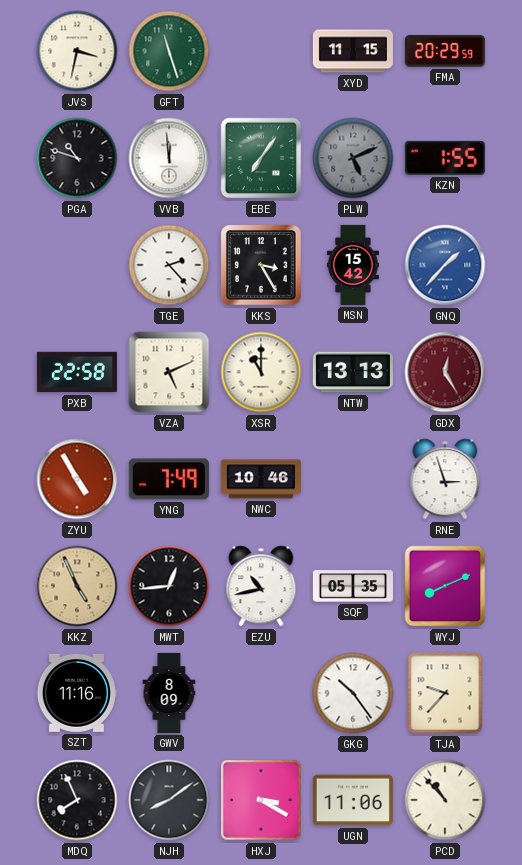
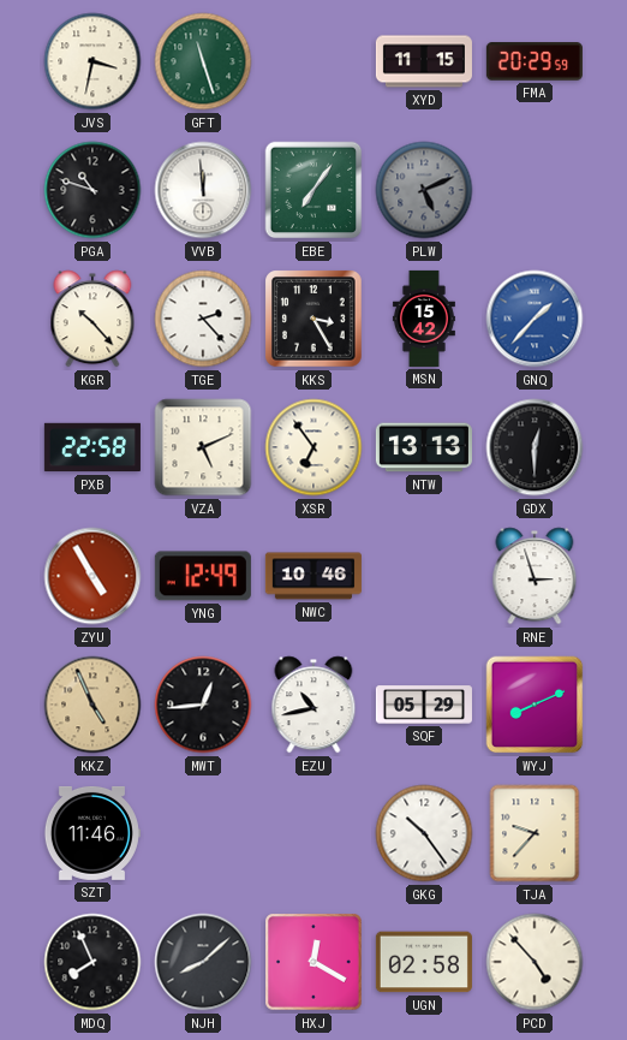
KZN: 1:55 -> none
KGR: none -> 10:23
XSR: 11:00 -> 6:54
GDX: 12:25 -> 12:30
GDX dial: burgundy -> black
YNG: 7:49 -> 12:49
SQF: 05:35 -> 05:29
SZT: 11:16 -> 11:46
GWV: 8:09 -> none
NJH: 8:09 -> 8:08
HXJ: 3:20 -> 12:20
UGN: 11:06 -> 02:58
PCD: 10:53 -> 4:53
